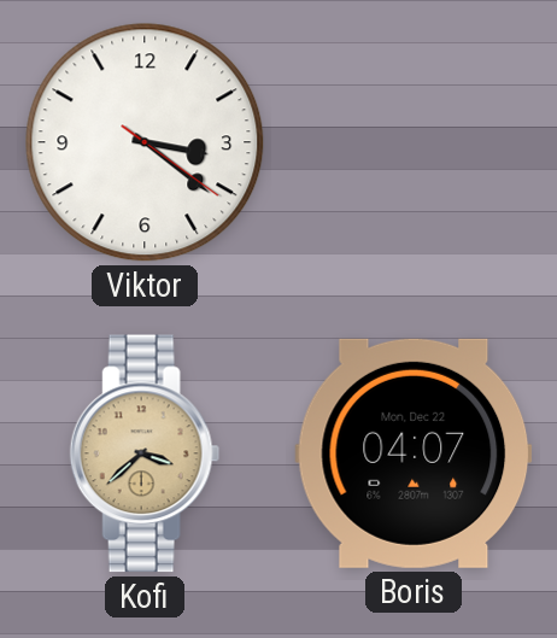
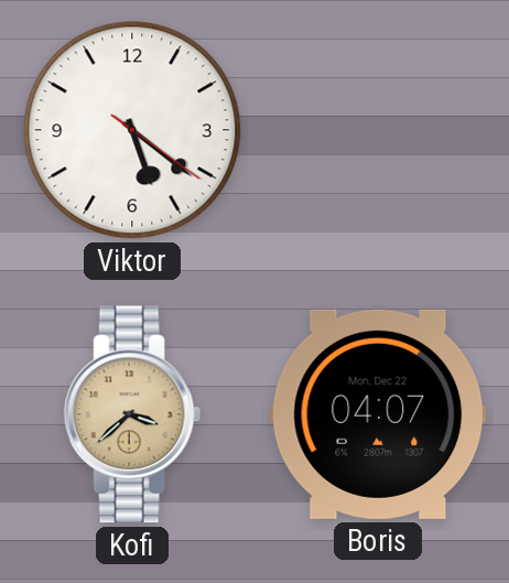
Viktor: 3:21 -> 5:21
